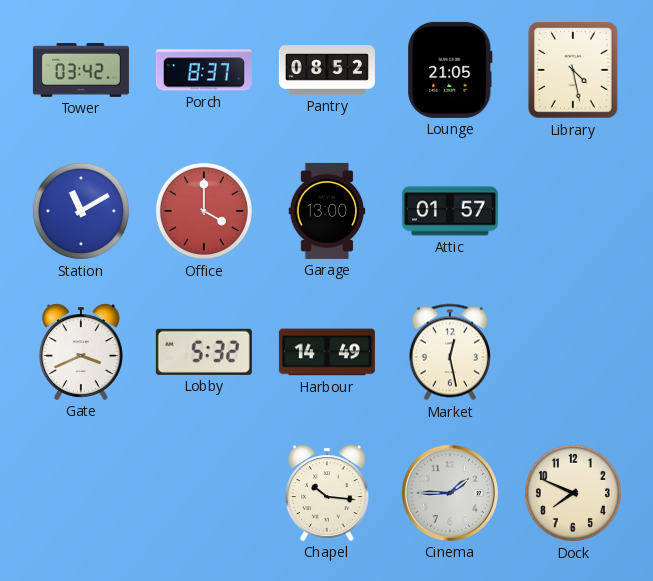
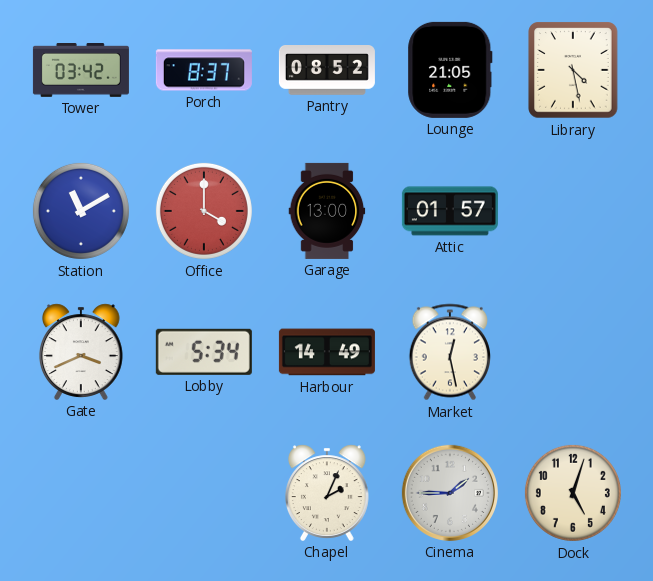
Lobby: 5:32 -> 5:34
Chapel: 10:16 -> 2:04
Dock: 7:49 -> 5:03
